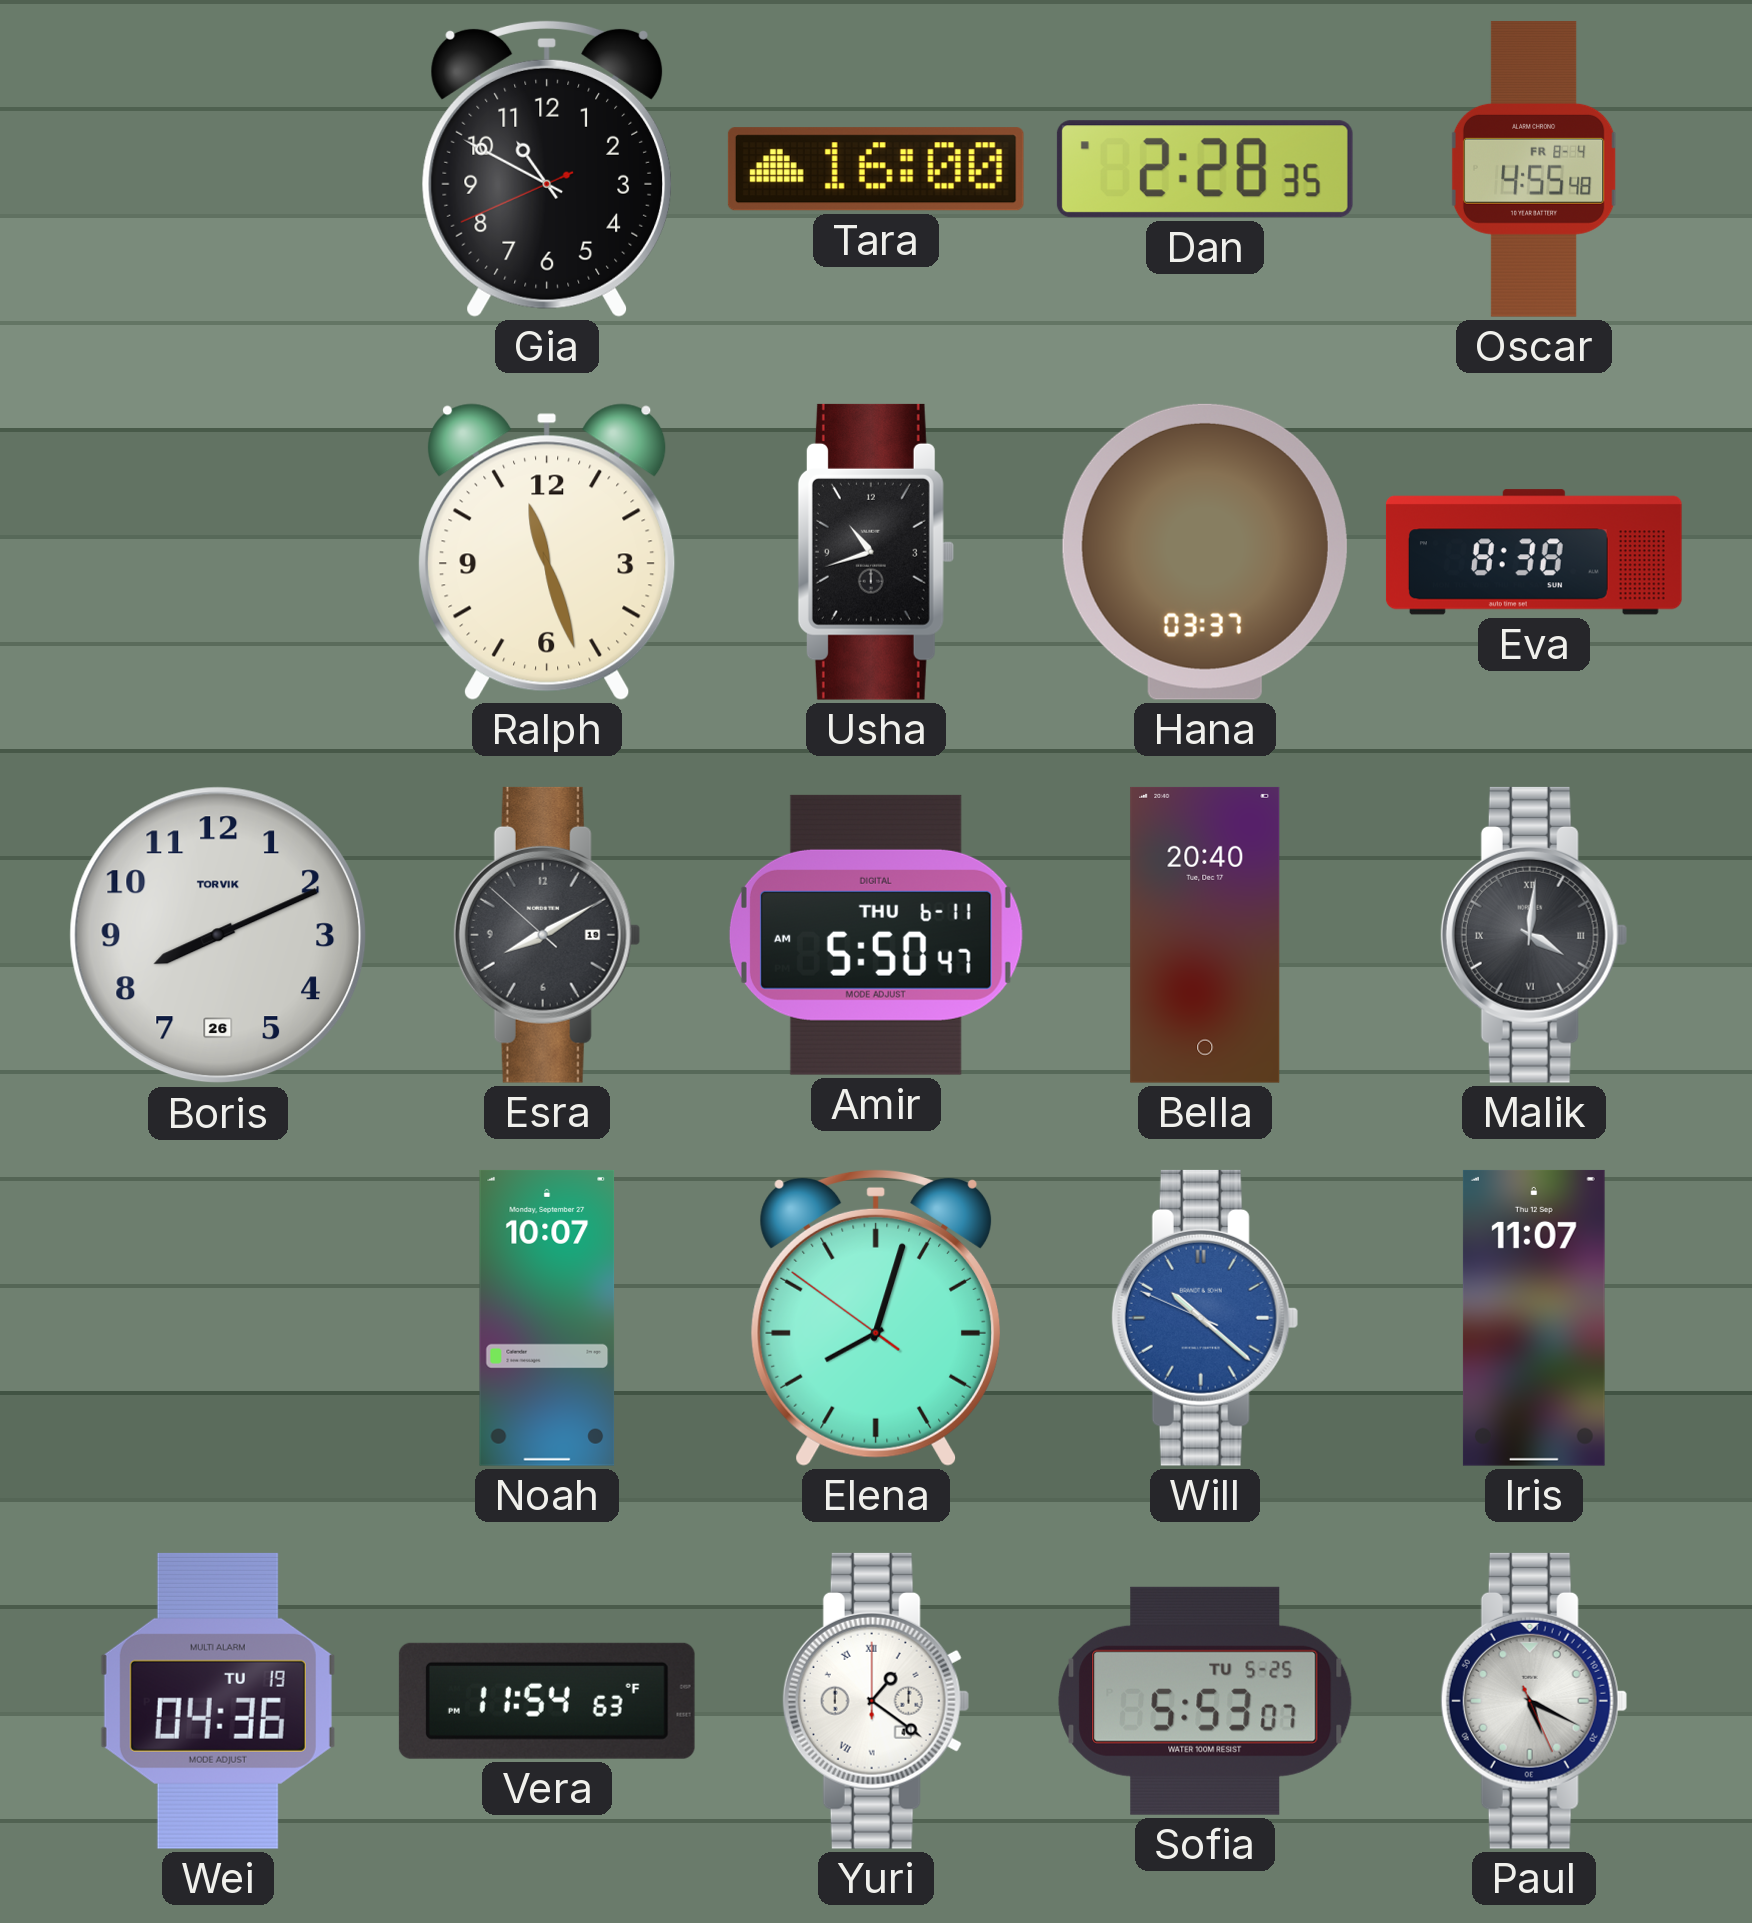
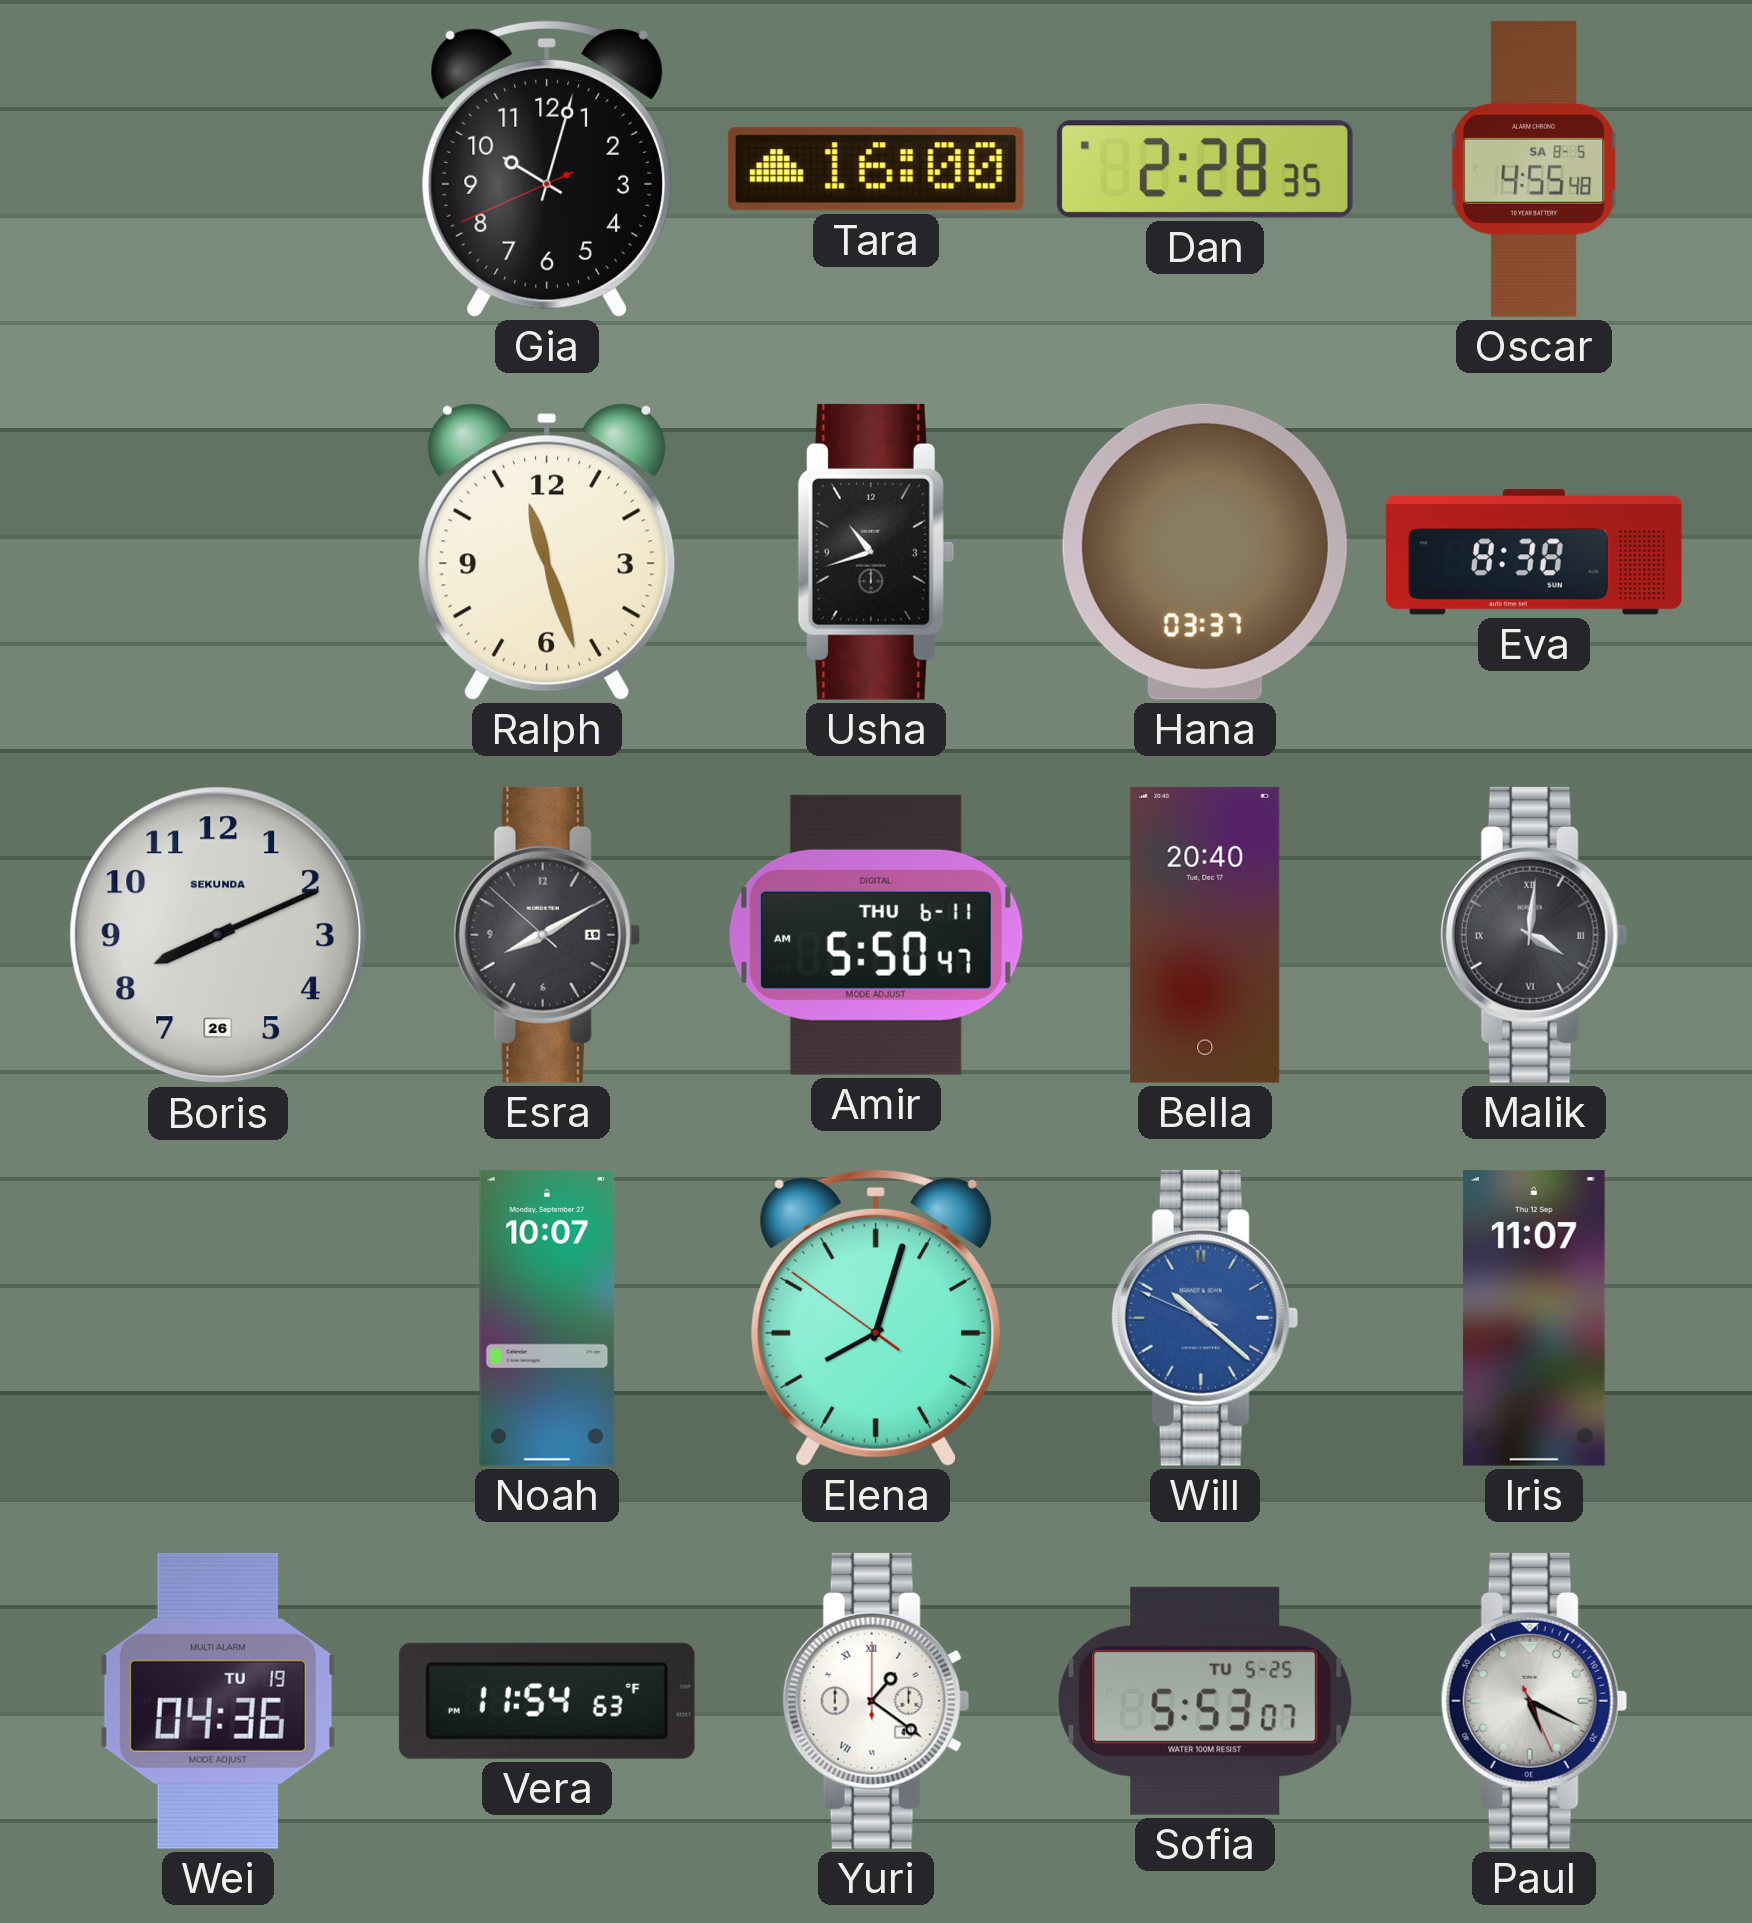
Gia: 10:49 -> 10:02
Oscar date: FR 8-4 -> SA 8-5
Boris brand: TORVIK -> SEKUNDA
